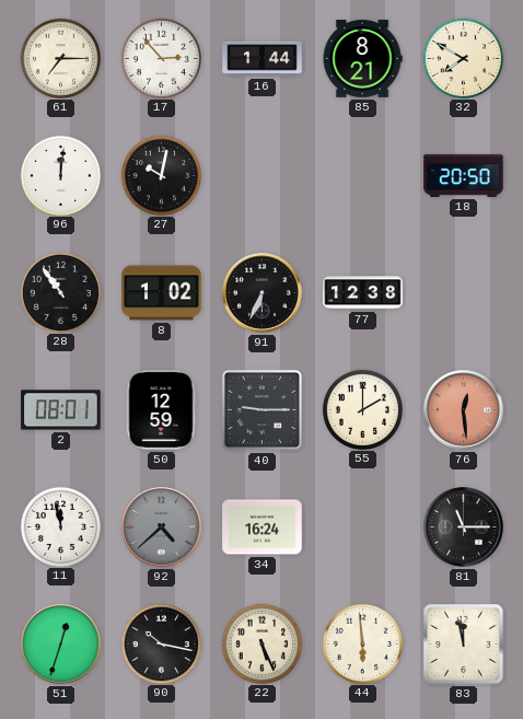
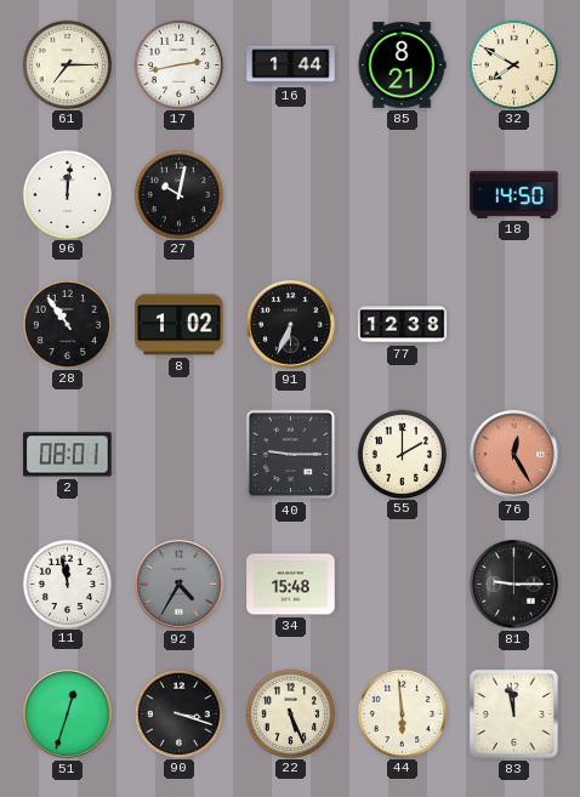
17: 2:53 -> 2:43
18: 20:50 -> 14:50
50: 12:59 -> none
76: 12:29 -> 12:25
92: 4:38 -> 4:35
34: 16:24 -> 15:48
81: 11:15 -> 9:15
90: 10:17 -> 3:18
